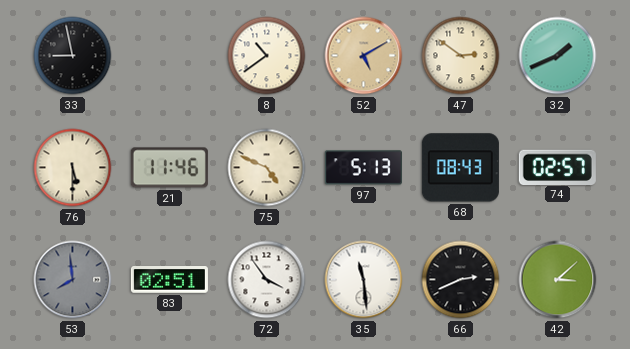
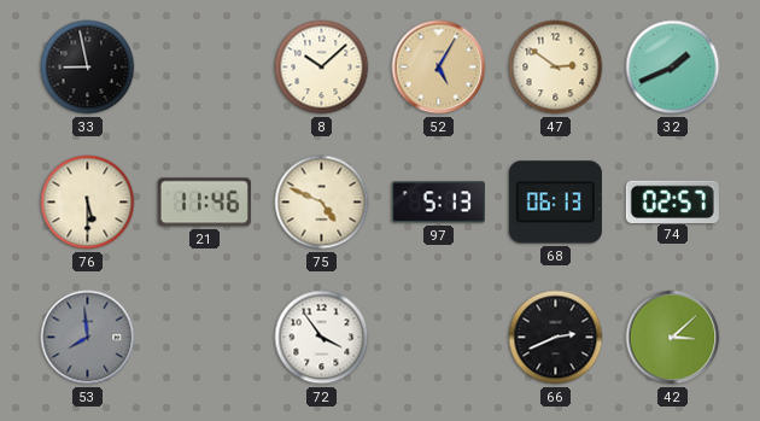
8: 10:39 -> 10:08
52: 5:10 -> 5:05
68: 08:43 -> 06:13
83: 02:51 -> none
35: 11:29 -> none
